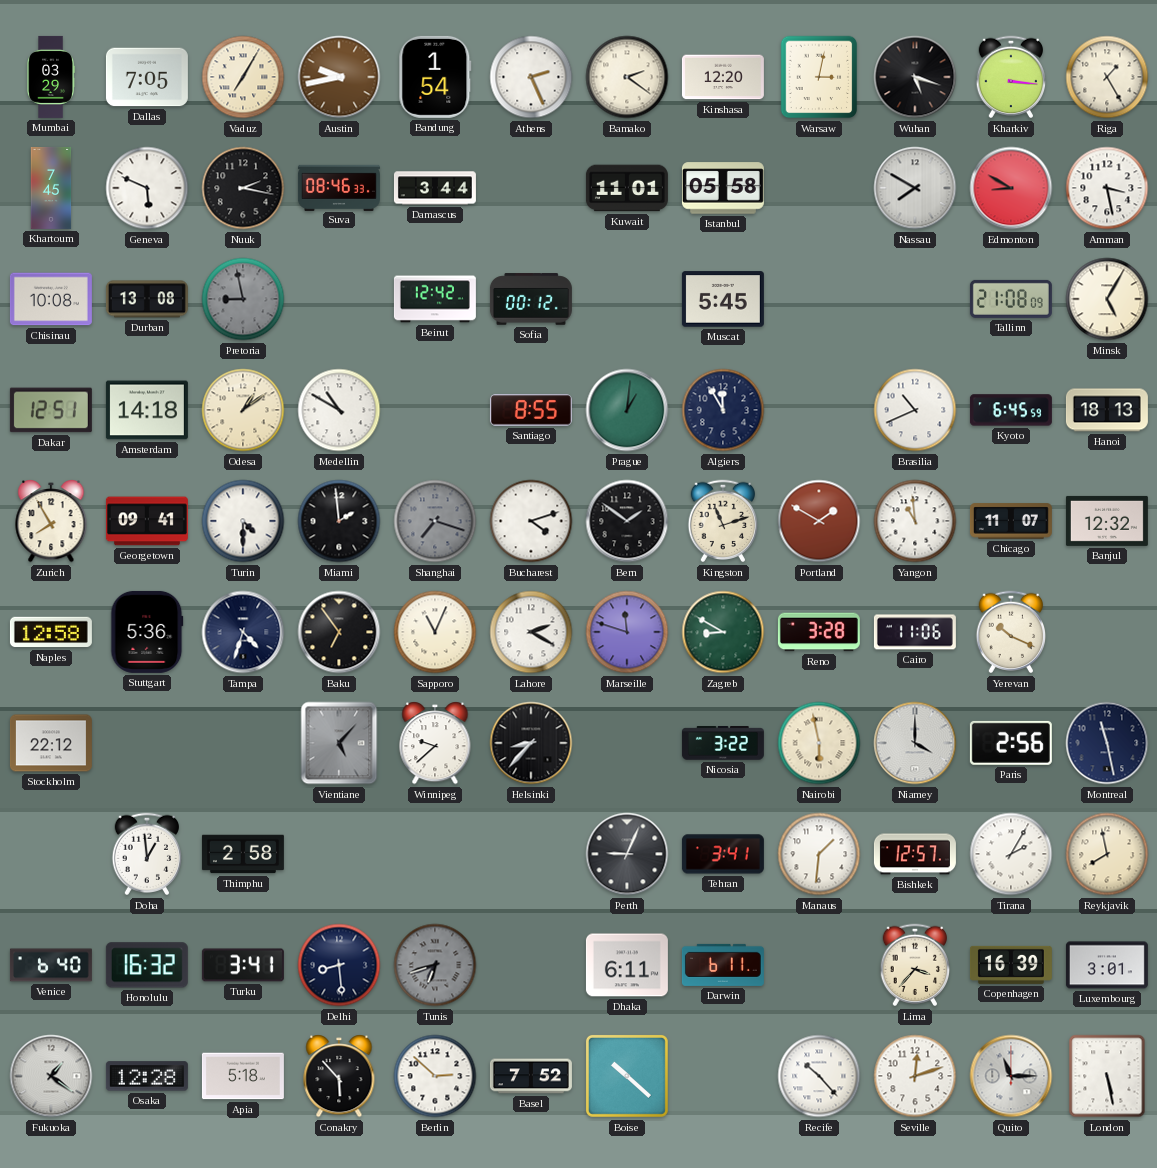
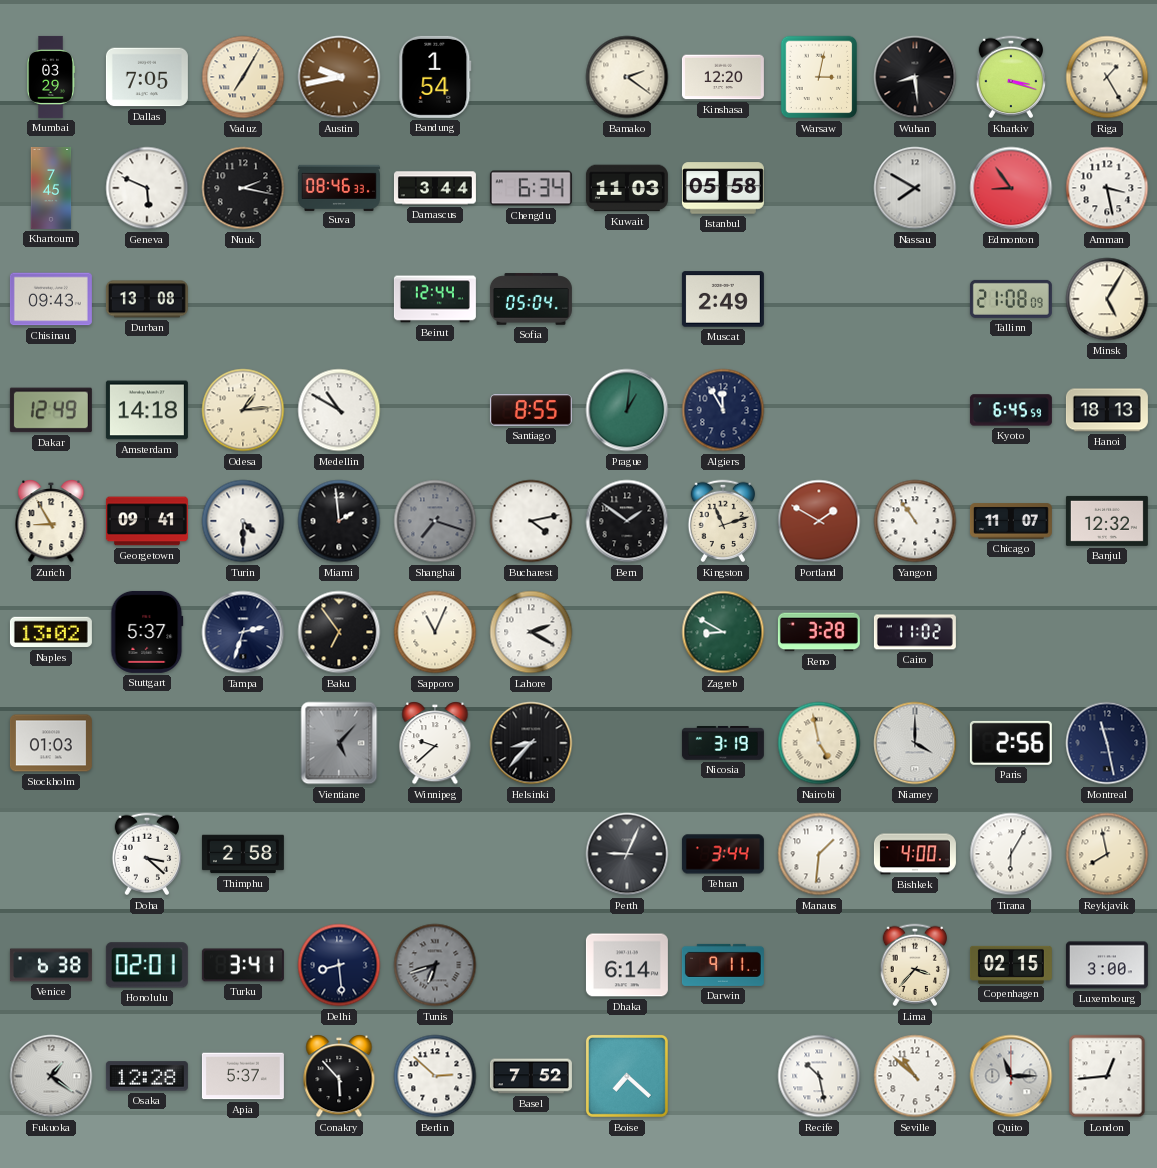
Athens: 2:26 -> none
Wuhan: 5:18 -> 8:29
Kharkiv: 3:16 -> 3:18
Chengdu: none -> 6:34
Kuwait: 11:01 -> 11:03
Edmonton: 8:50 -> 8:54
Chisinau: 10:08 -> 09:43
Pretoria: 8:58 -> none
Beirut: 12:42 -> 12:44
Sofia: 00:12 -> 05:04
Muscat: 5:45 -> 2:49
Dakar: 12:51 -> 12:49
Odesa: 1:09 -> 1:14
Brasilia: 10:41 -> none
Zurich: 7:55 -> 8:55
Bucharest: 4:12 -> 4:13
Yangon: 10:59 -> 10:54
Naples: 12:58 -> 13:02
Stuttgart: 5:36 -> 5:37
Tampa: 4:33 -> 2:33
Marseille: 11:48 -> none
Cairo: 11:06 -> 11:02
Yerevan: 10:19 -> none
Stockholm: 22:12 -> 01:03
Nicosia: 3:22 -> 3:19
Nairobi: 5:58 -> 4:58
Doha: 12:59 -> 3:22
Tehran: 3:41 -> 3:44
Bishkek: 12:57 -> 4:00
Tirana: 2:05 -> 6:05
Venice: 6:40 -> 6:38
Honolulu: 16:32 -> 02:01
Dhaka: 6:11 -> 6:14
Darwin: 6:11 -> 9:11
Copenhagen: 16:39 -> 02:15
Luxembourg: 3:01 -> 3:00
Apia: 5:18 -> 5:37
Boise: 10:22 -> 7:22
Recife: 10:23 -> 10:28
Seville: 12:12 -> 10:52
London: 5:28 -> 12:44
